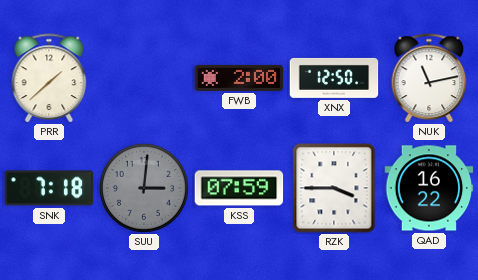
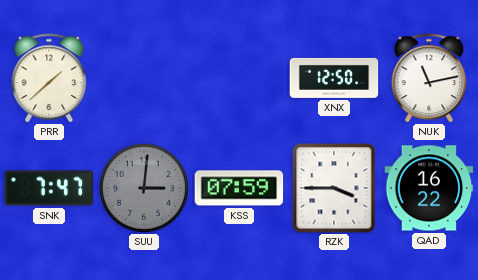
FWB: 2:00 -> none
SNK: 7:18 -> 7:47
